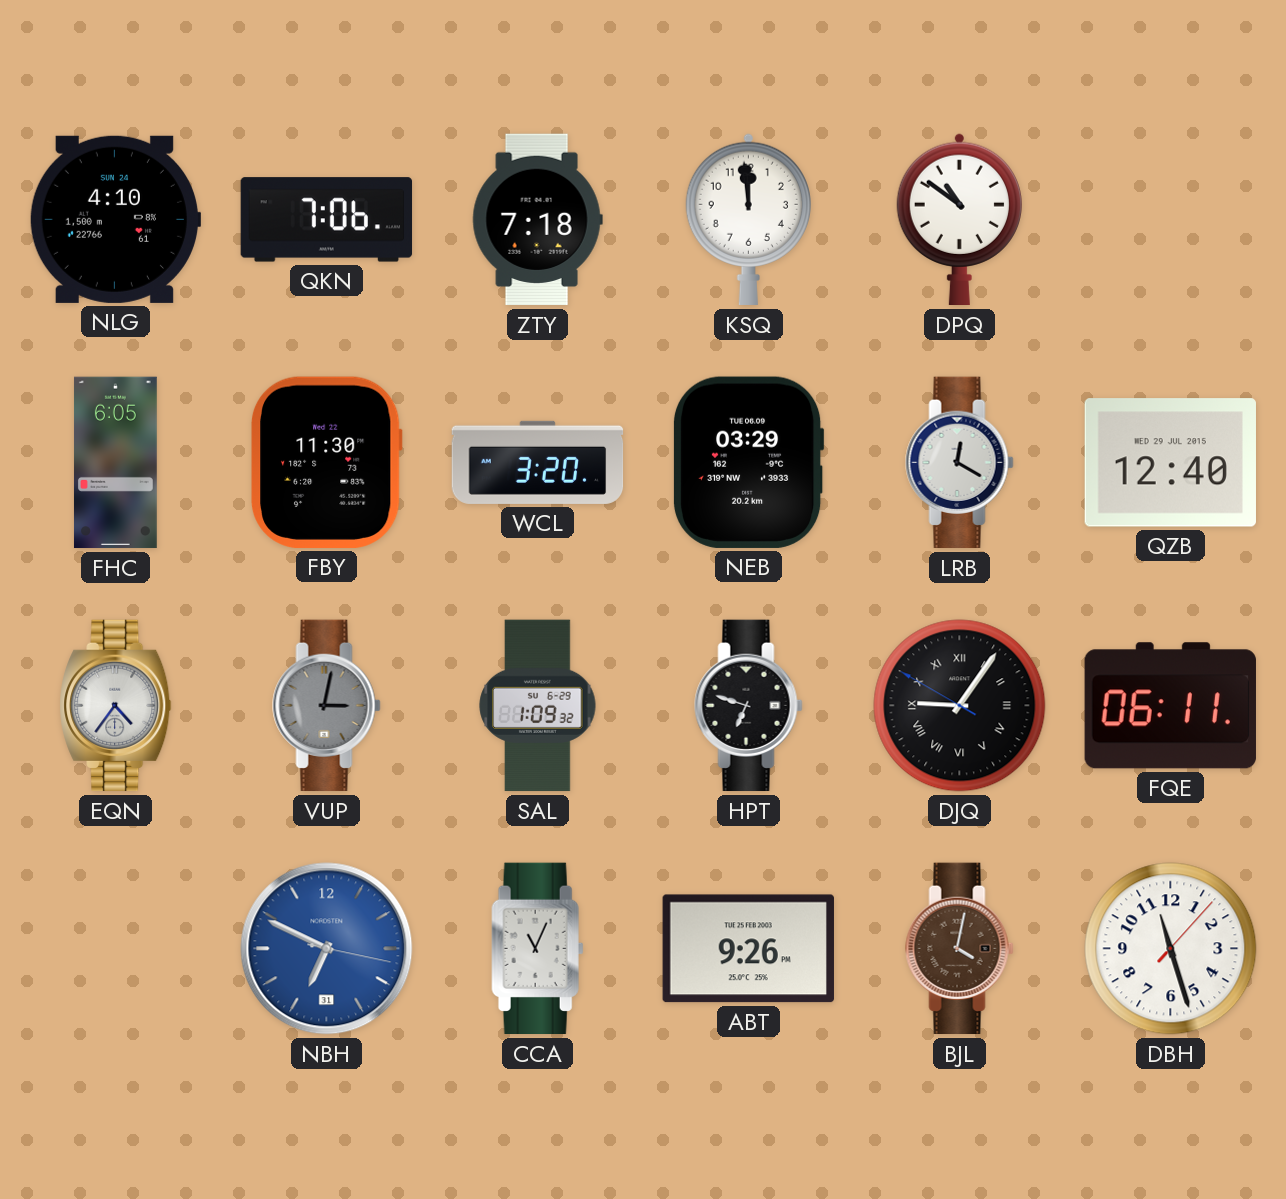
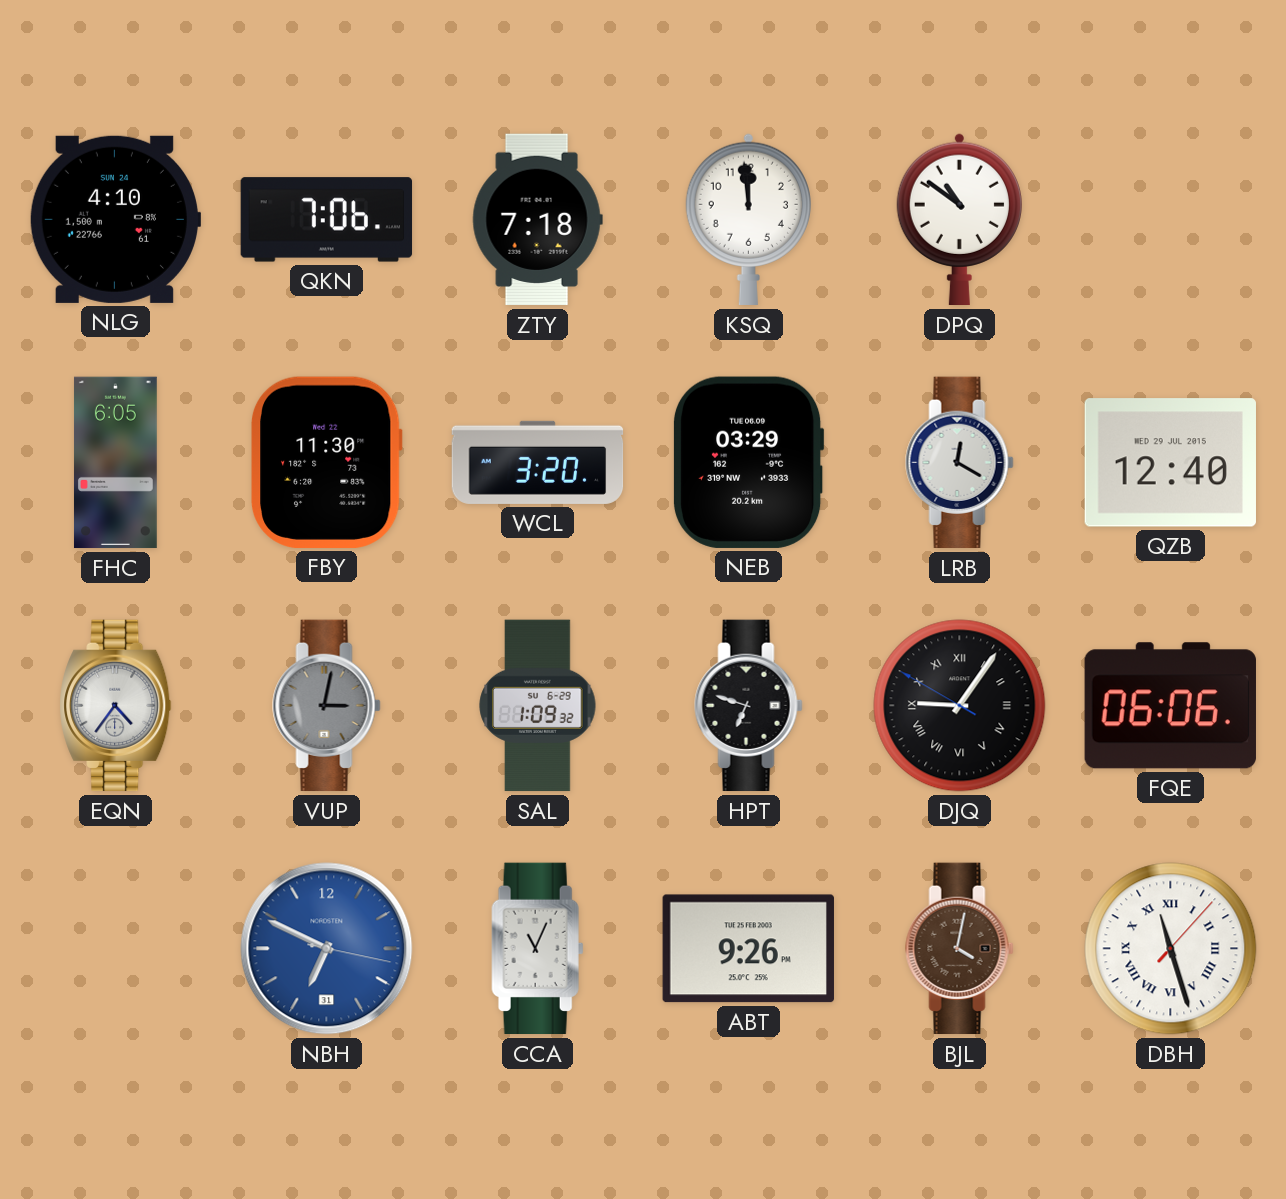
FQE: 06:11 -> 06:06
DBH numerals: Arabic -> Roman
